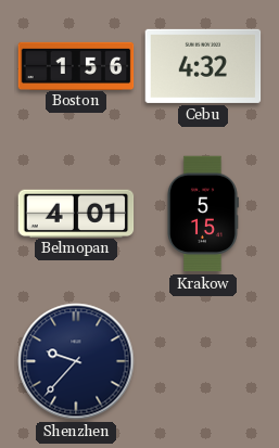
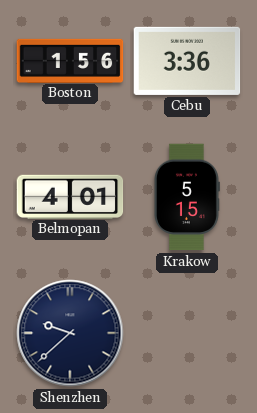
Cebu: 4:32 -> 3:36
Shenzhen: 9:37 -> 9:38
